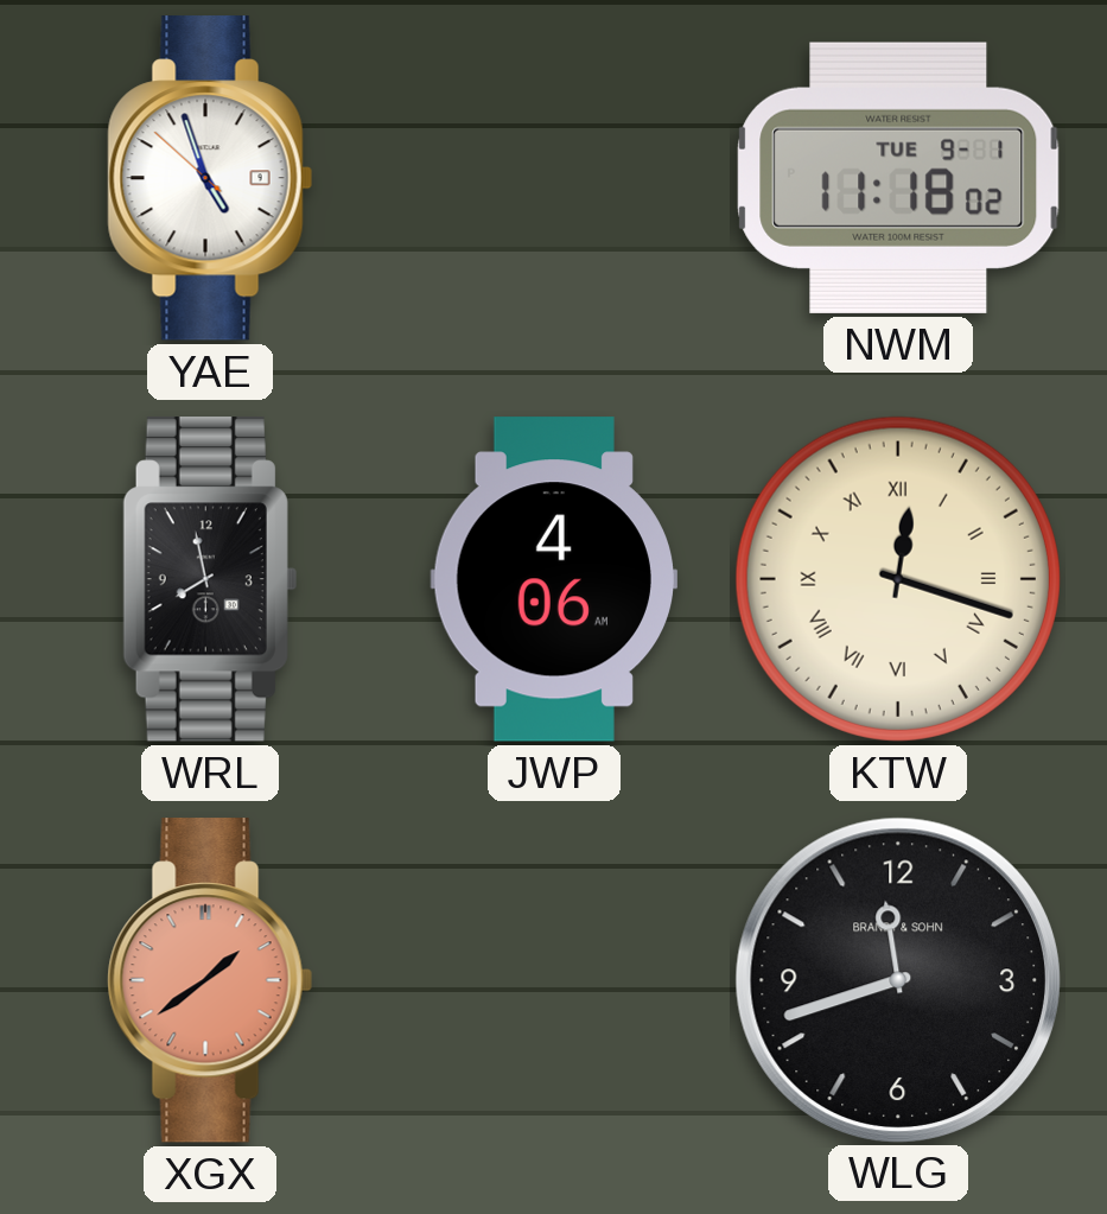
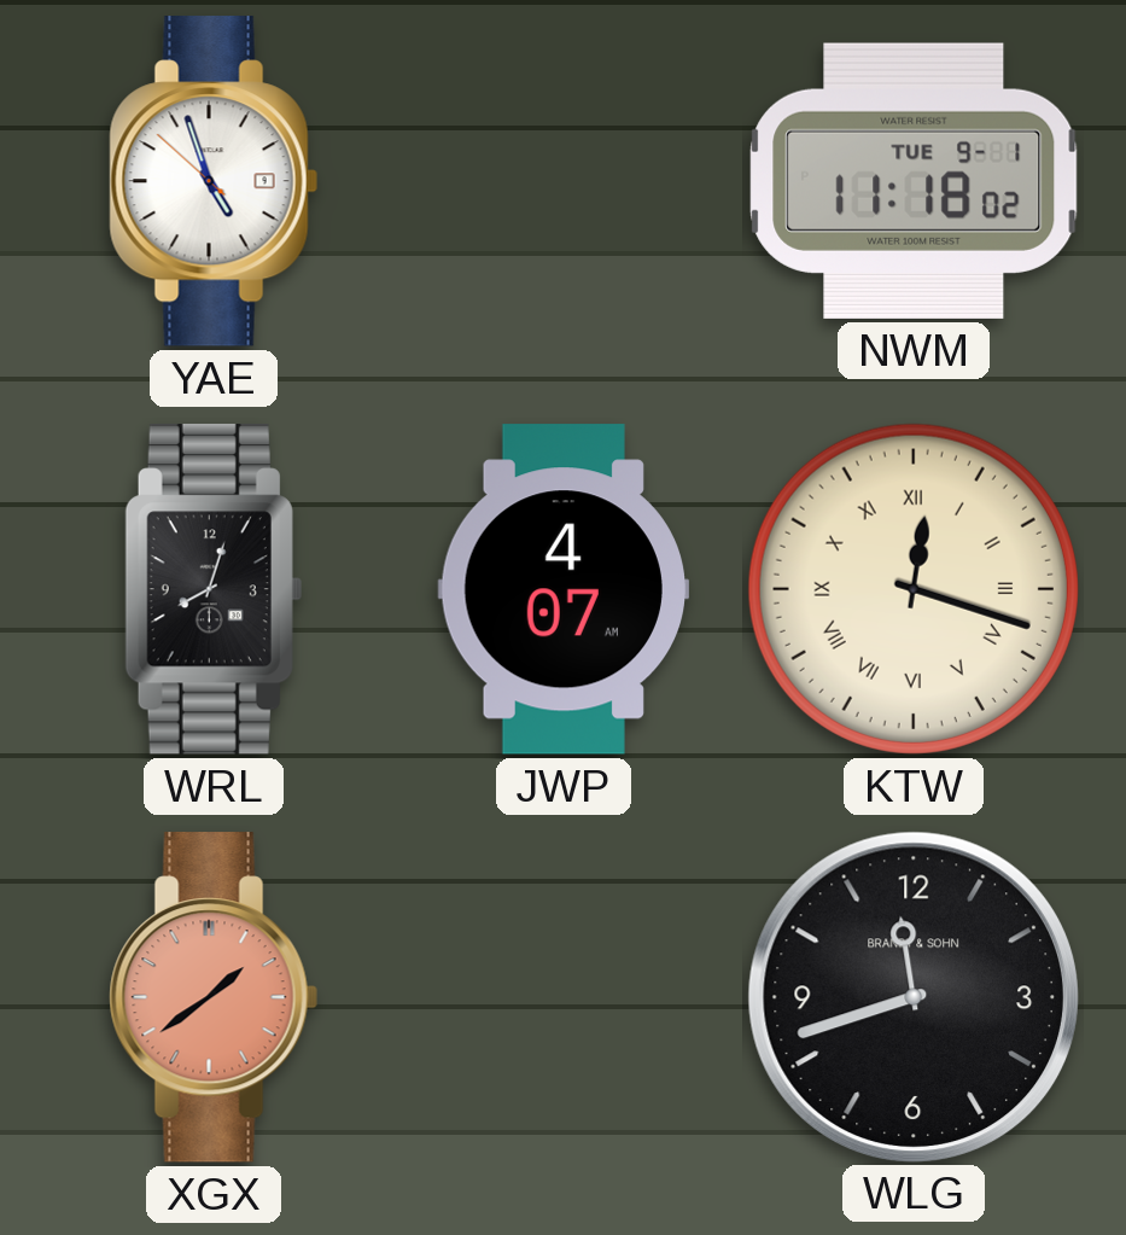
WRL: 7:58 -> 8:03
JWP: 4:06 -> 4:07
